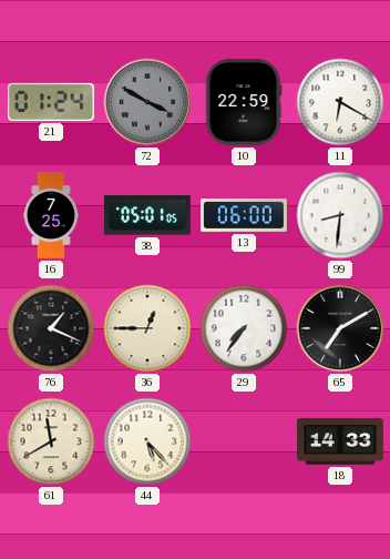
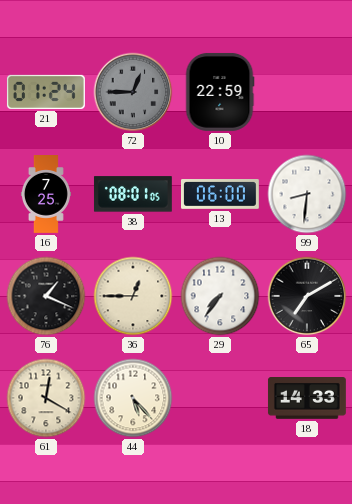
72: 3:50 -> 12:45
11: 6:20 -> none
38: 05:01 -> 08:01
61: 11:40 -> 12:20
